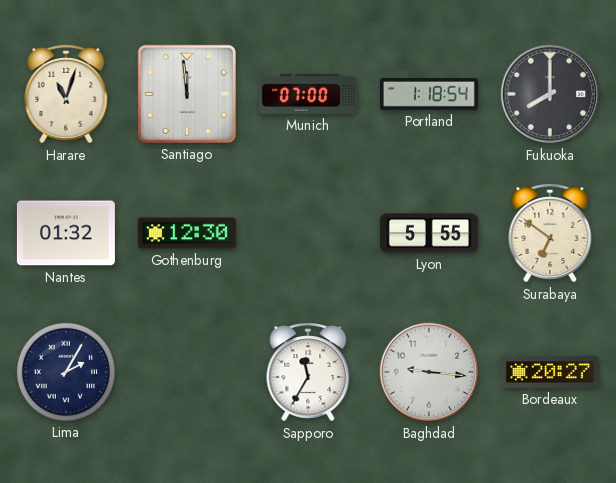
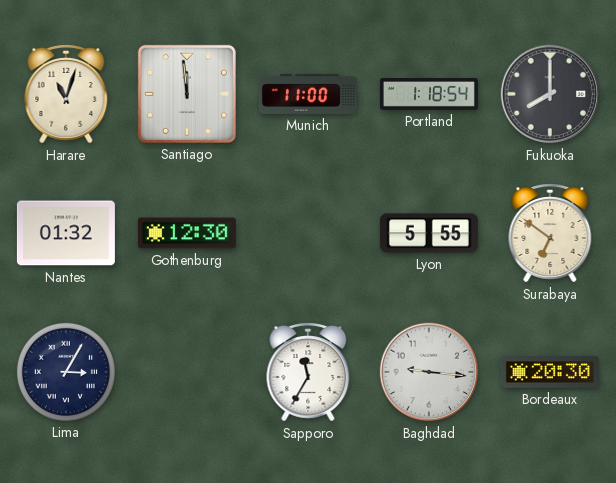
Munich: 07:00 -> 11:00
Lima: 2:05 -> 3:05
Bordeaux: 20:27 -> 20:30
